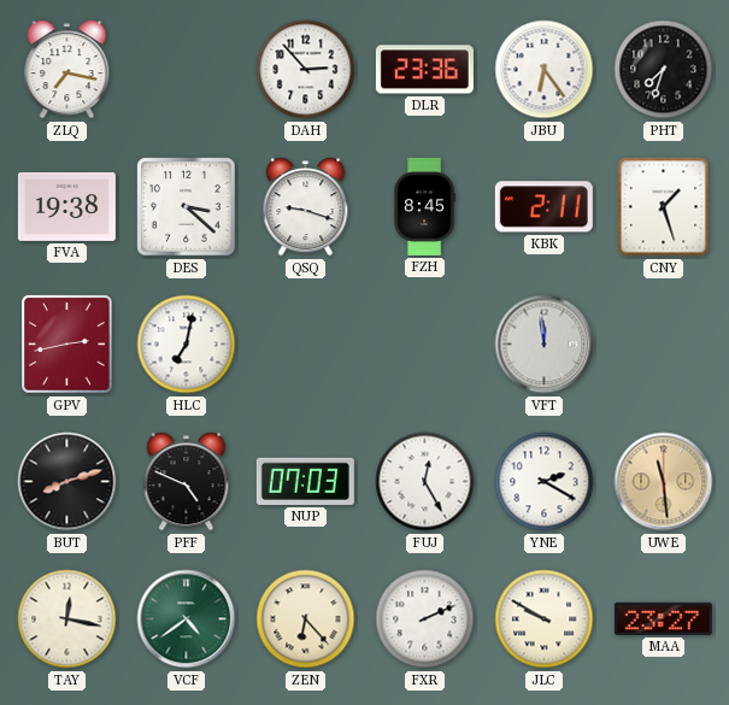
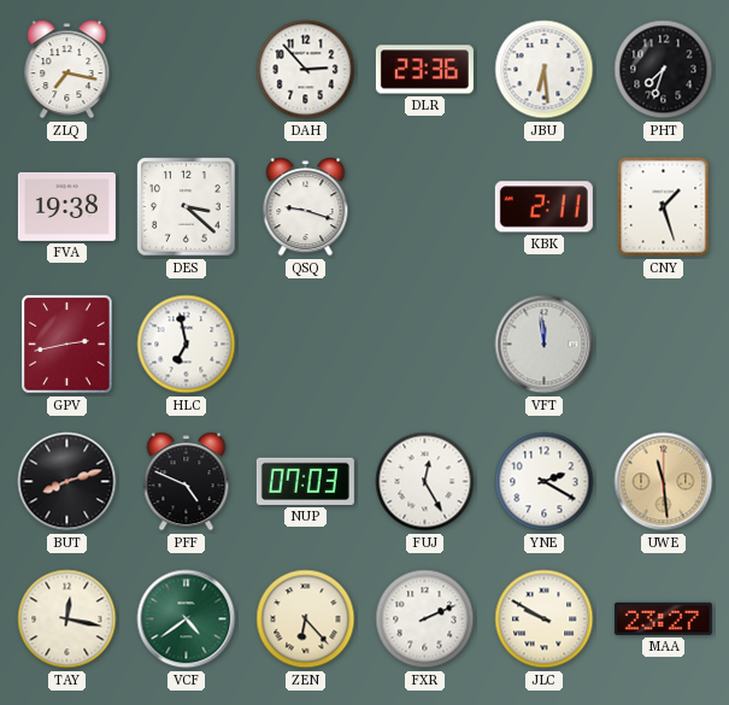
JBU: 6:24 -> 6:29
FZH: 8:45 -> none
HLC: 7:02 -> 6:58
